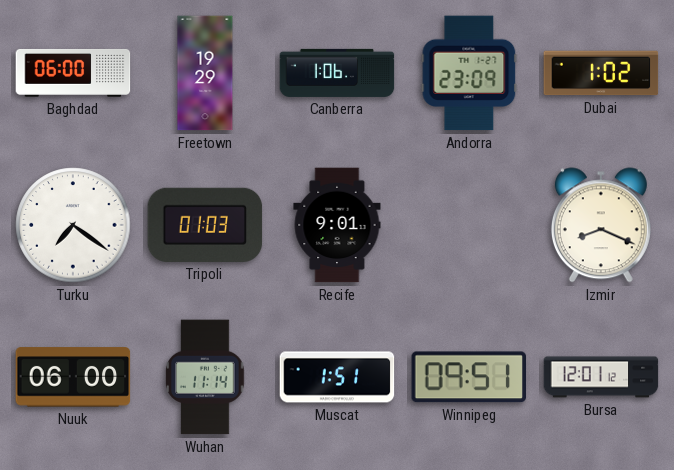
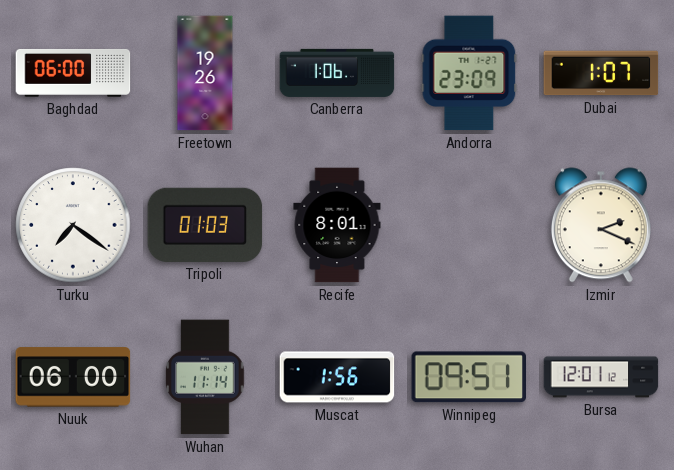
Freetown: 19:29 -> 19:26
Dubai: 1:02 -> 1:07
Recife: 9:01 -> 8:01
Izmir: 8:19 -> 2:19
Muscat: 1:51 -> 1:56
